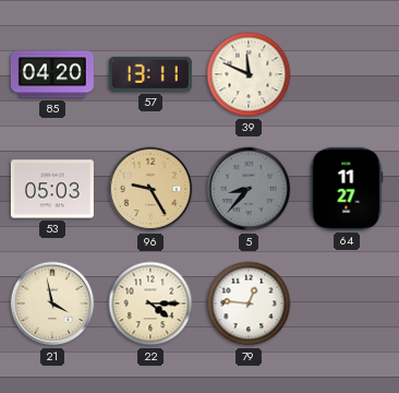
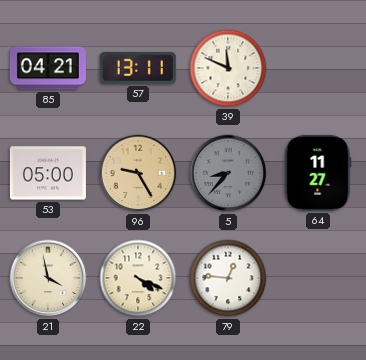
85: 04:20 -> 04:21
53: 05:03 -> 05:00
22: 4:15 -> 4:19
